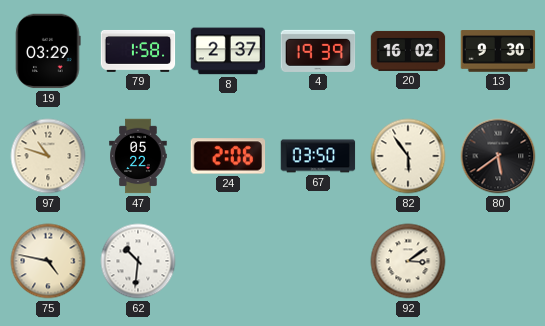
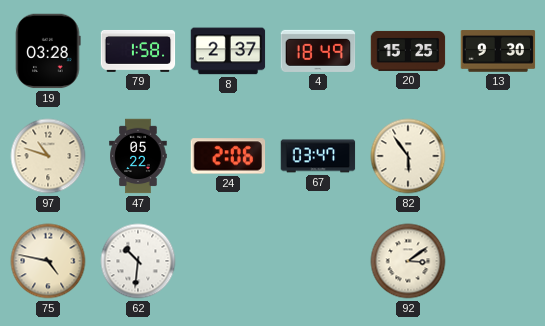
19: 03:29 -> 03:28
4: 19:39 -> 18:49
20: 16:02 -> 15:25
67: 03:50 -> 03:47
80: 5:39 -> none
